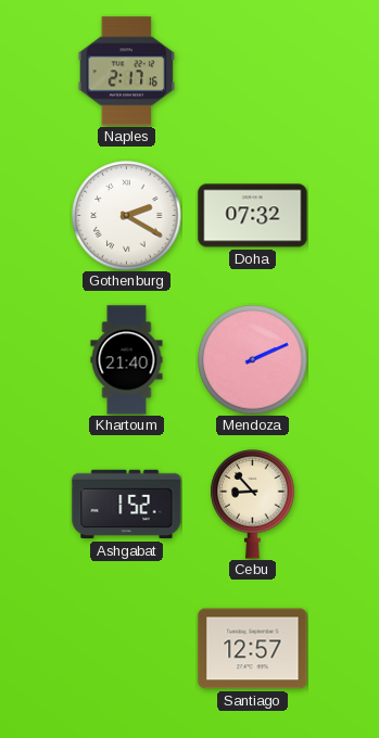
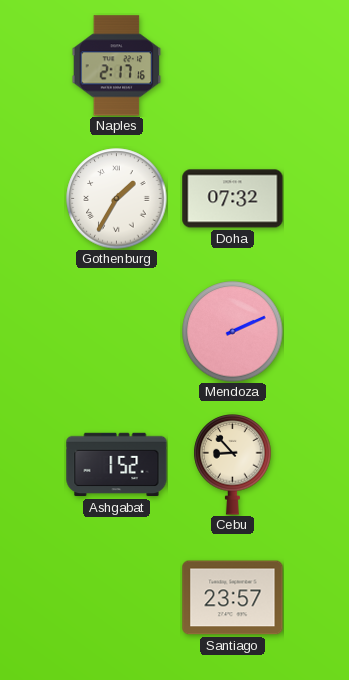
Gothenburg: 2:20 -> 1:35
Khartoum: 21:40 -> none
Santiago: 12:57 -> 23:57
